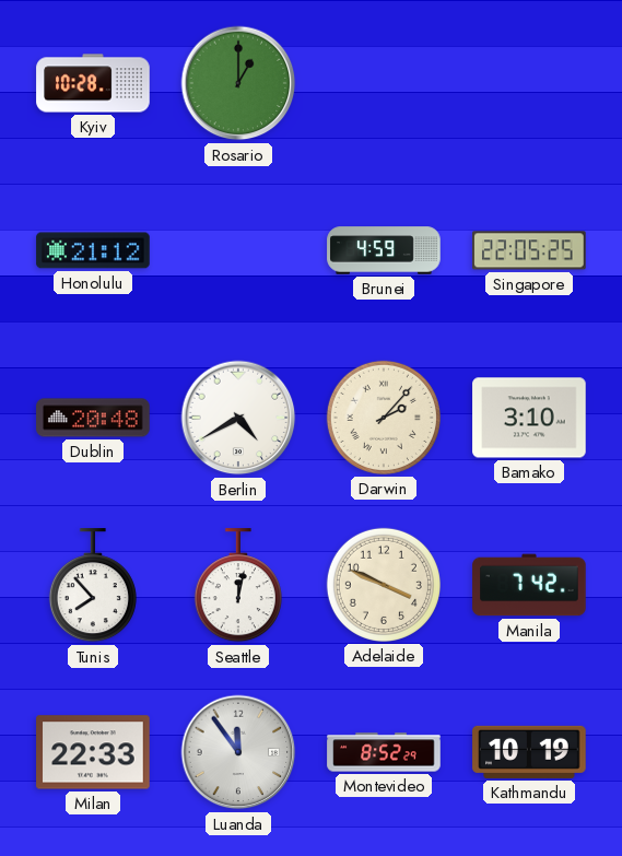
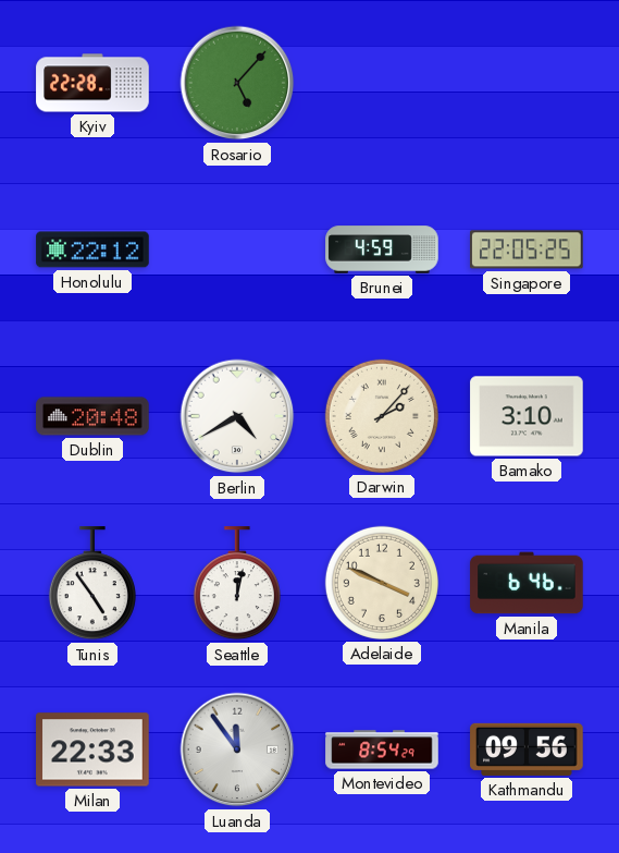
Kyiv: 10:28 -> 22:28
Rosario: 1:00 -> 5:07
Honolulu: 21:12 -> 22:12
Tunis: 7:53 -> 4:54
Manila: 7:42 -> 6:46
Montevideo: 8:52 -> 8:54
Kathmandu: 10:19 -> 09:56
